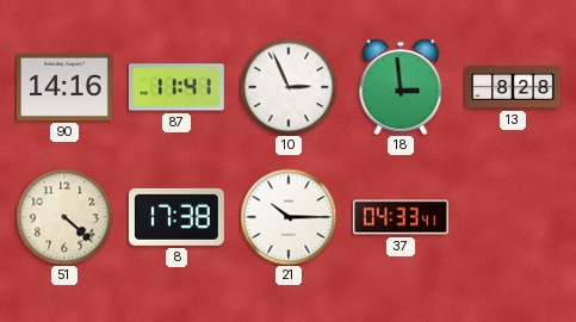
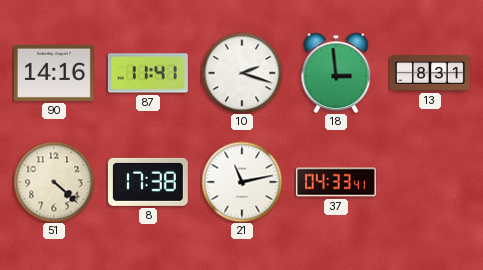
10: 2:56 -> 2:18
13: 8:28 -> 8:31
21: 10:15 -> 11:13
